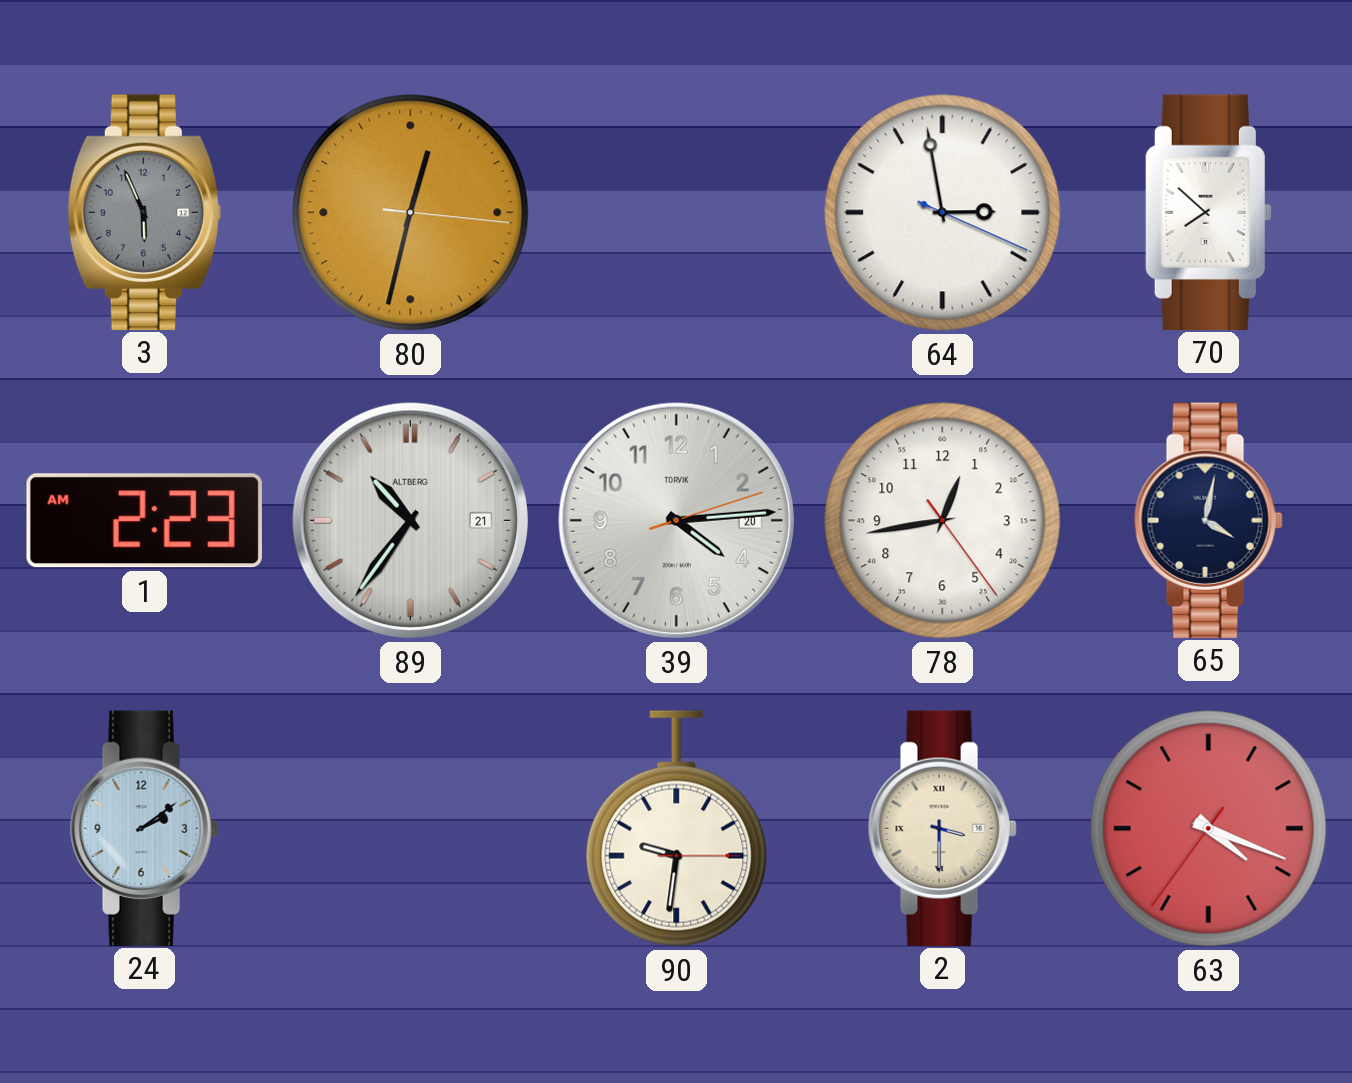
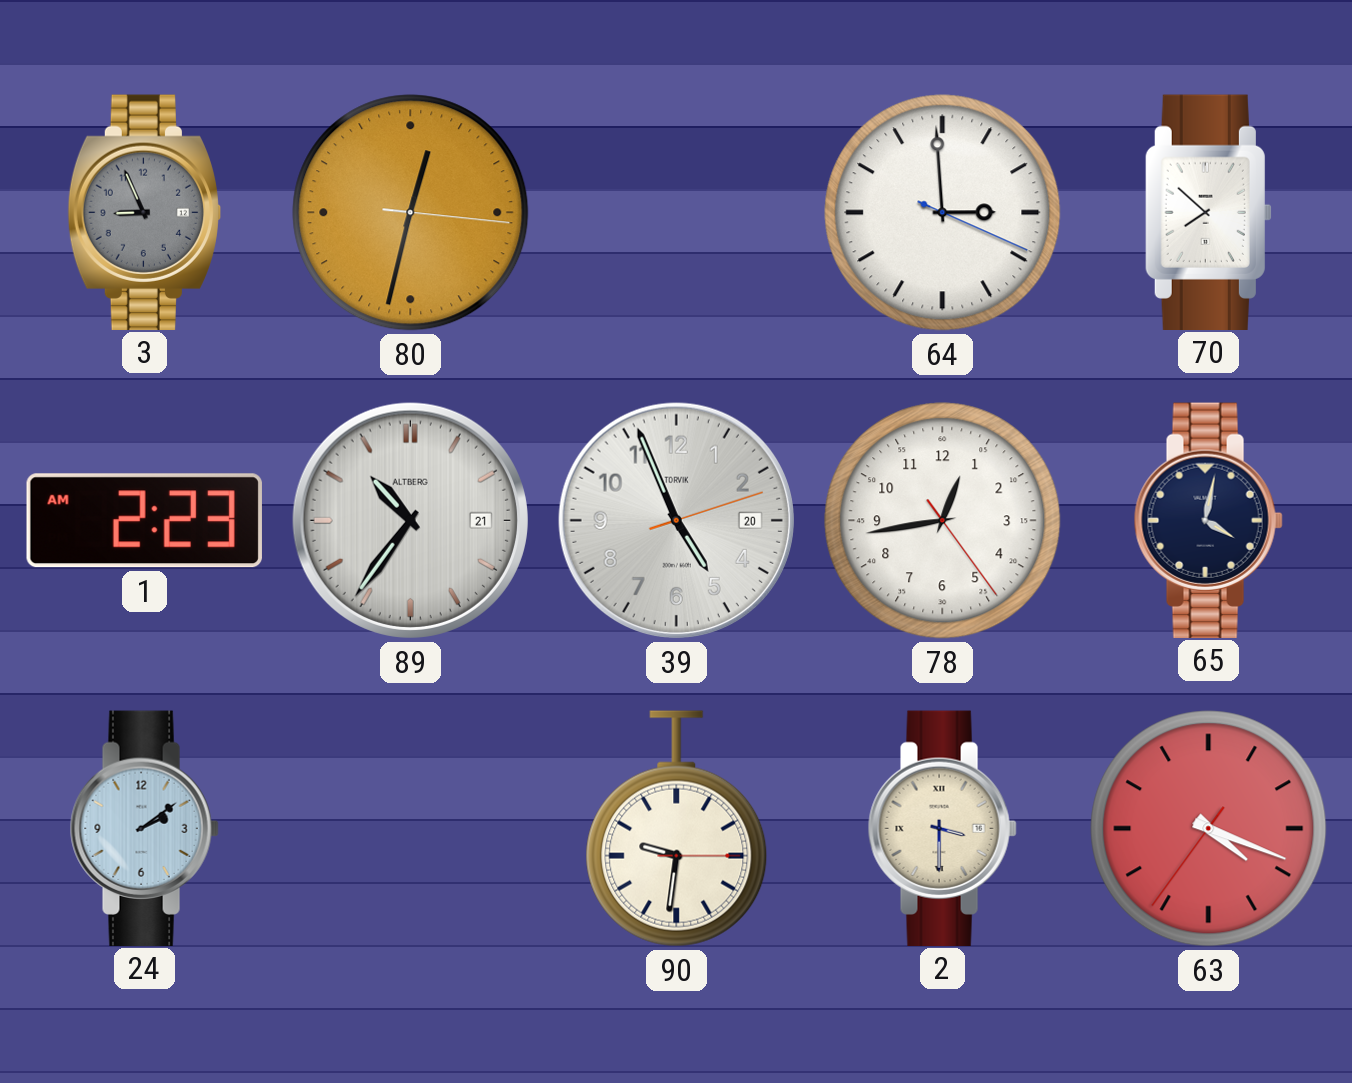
3: 5:56 -> 8:56
64: 2:58 -> 2:59
39: 4:14 -> 4:56
